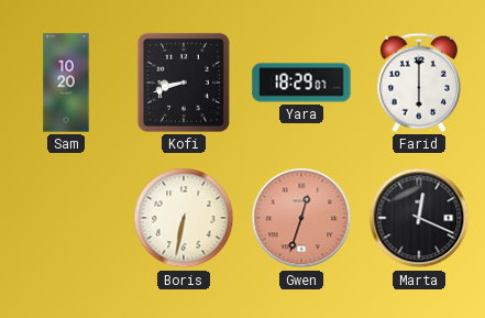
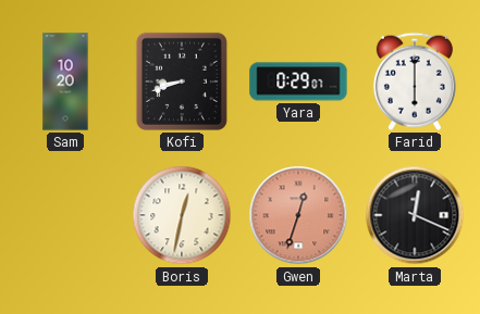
Yara: 18:29 -> 0:29
Boris: 6:32 -> 12:32
